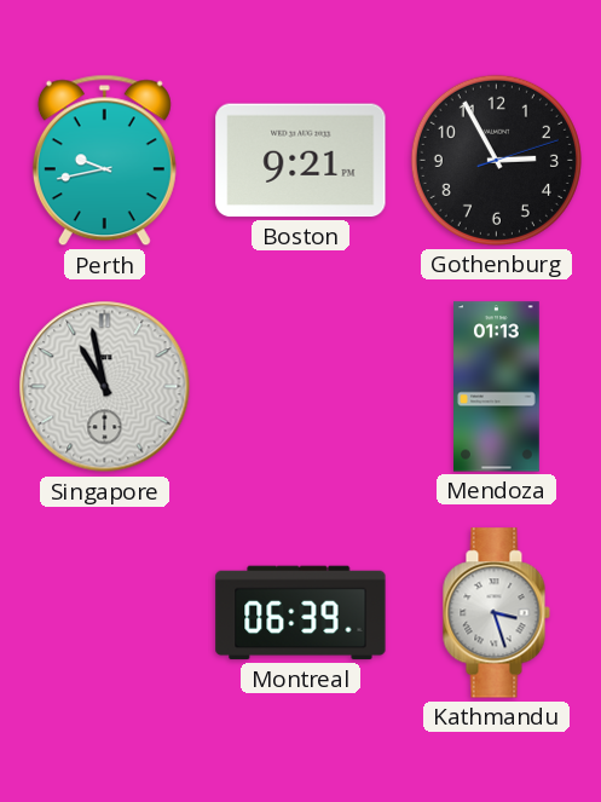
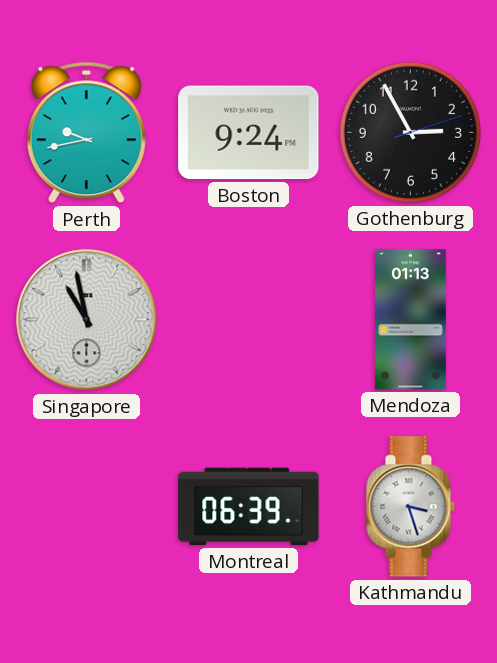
Boston: 9:21 -> 9:24
